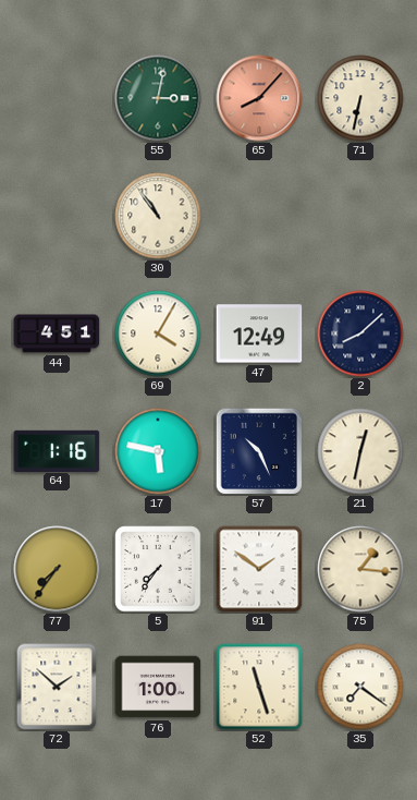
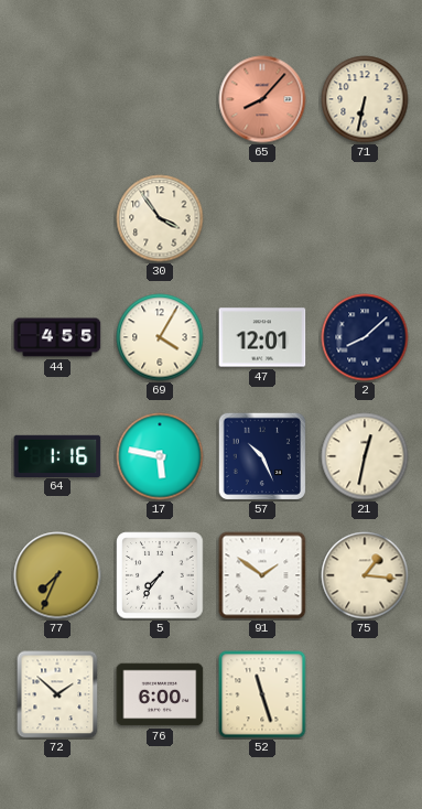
55: 3:02 -> none
30: 10:54 -> 3:54
44: 4:51 -> 4:55
47: 12:49 -> 12:01
77: 7:36 -> 7:34
76: 1:00 -> 6:00
35: 7:21 -> none
